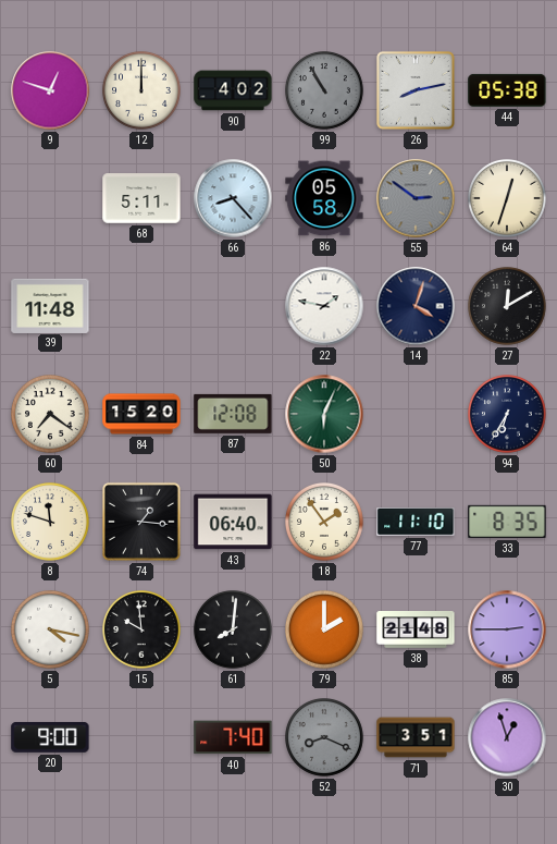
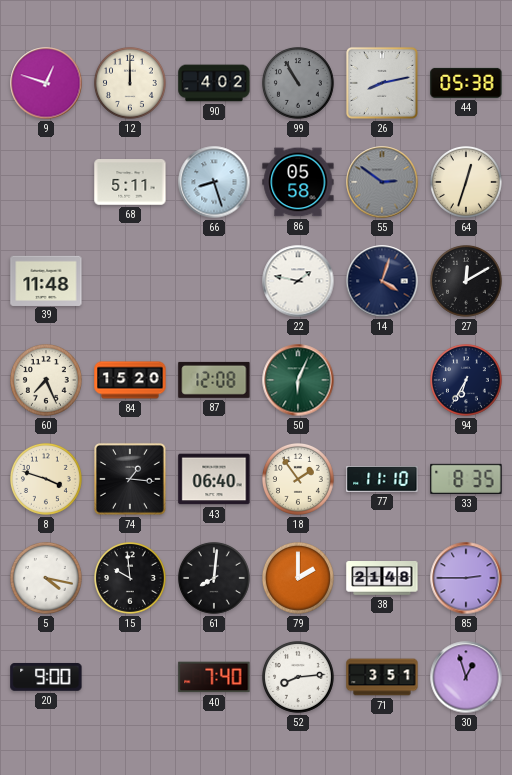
66: 8:23 -> 8:27
60: 7:21 -> 7:26
8: 11:48 -> 3:48
52: 8:19 -> 8:14
52 dial: grey -> white
